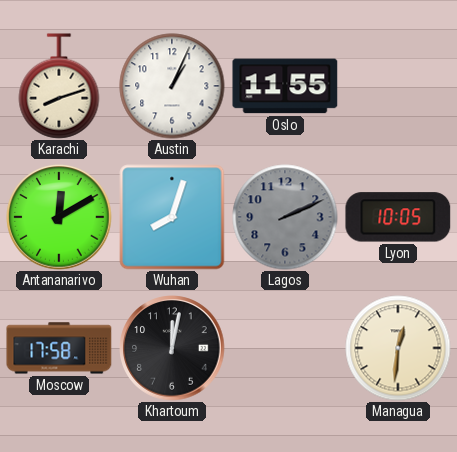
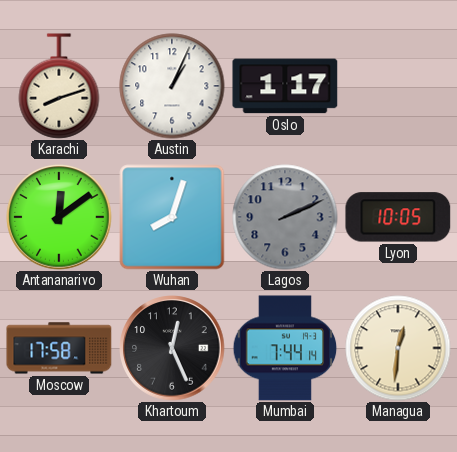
Oslo: 11:55 -> 1:17
Antananarivo: 12:10 -> 12:09
Khartoum: 12:02 -> 12:26
Mumbai: none -> 7:44
